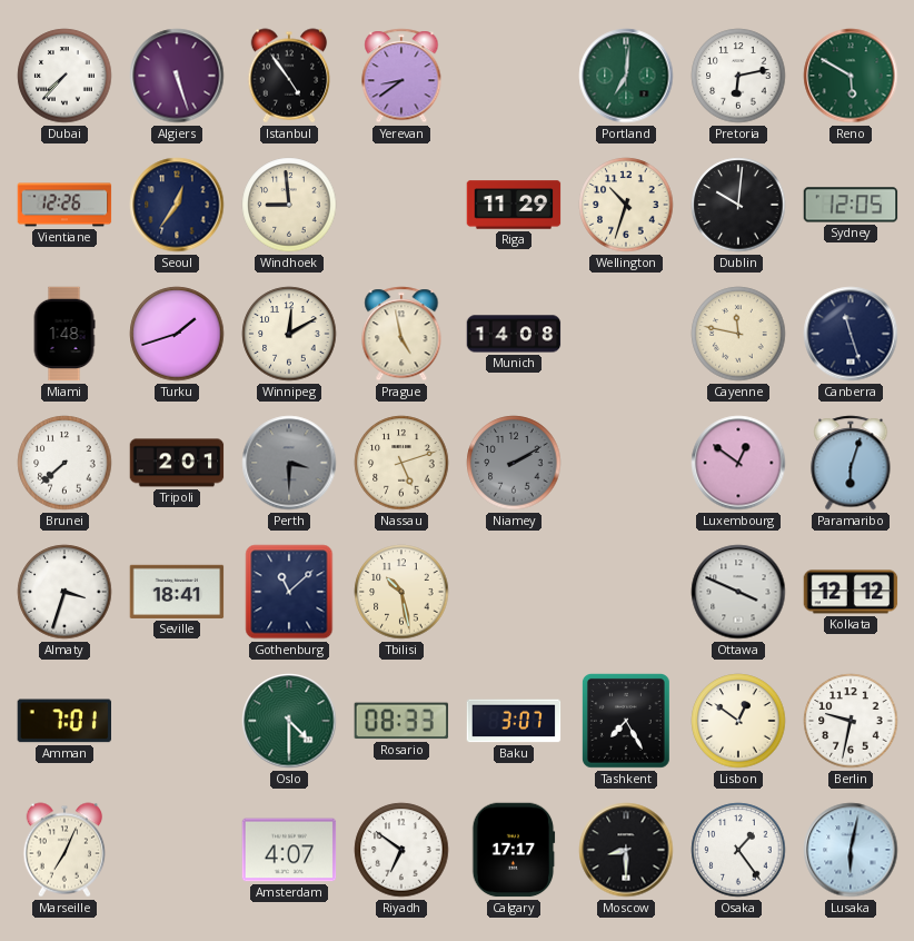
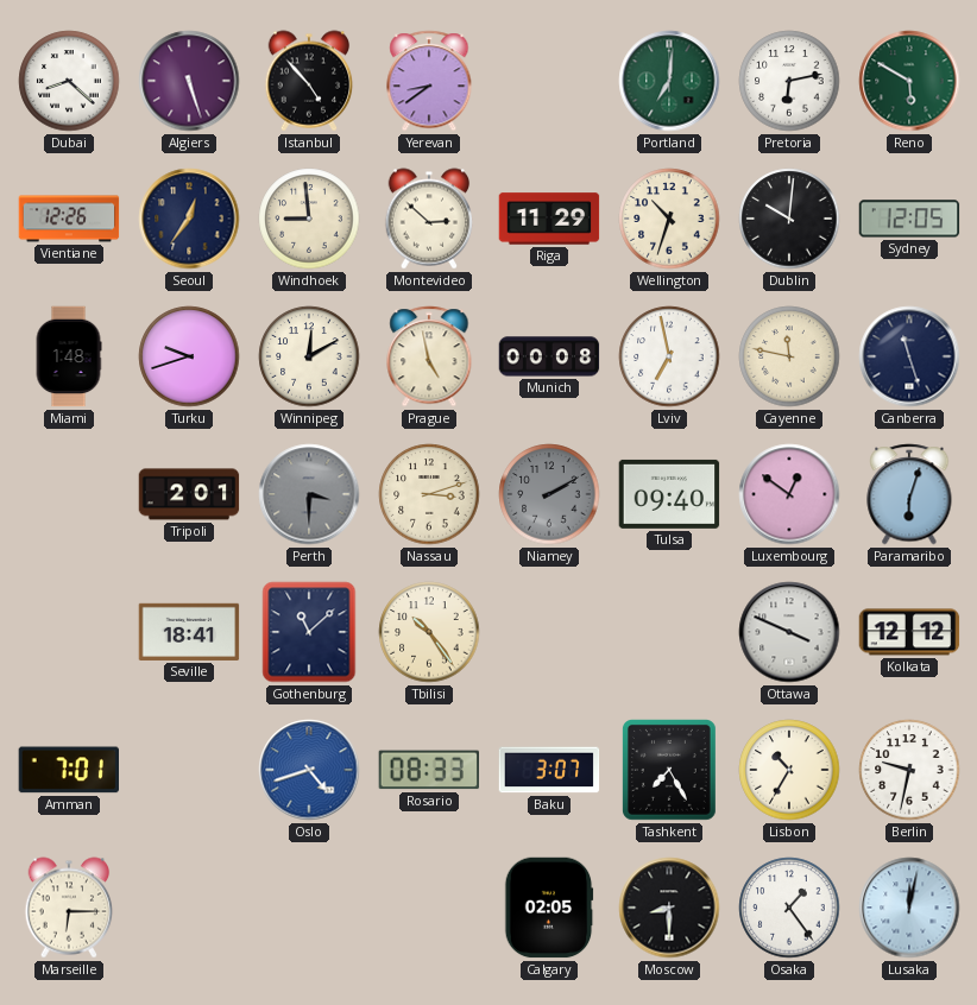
Dubai: 7:37 -> 8:22
Istanbul: 4:54 -> 4:53
Montevideo: none -> 2:52
Turku: 1:42 -> 9:42
Munich: 14:08 -> 00:08
Lviv: none -> 6:58
Brunei: 7:38 -> none
Nassau: 5:12 -> 3:12
Tulsa: none -> 09:40
Almaty: 3:33 -> none
Tbilisi: 10:28 -> 10:24
Oslo: 4:30 -> 4:42
Oslo dial: green -> blue
Lisbon: 12:51 -> 10:35
Marseille: 7:04 -> 6:15
Amsterdam: 4:07 -> none
Riyadh: 6:51 -> none
Calgary: 17:17 -> 02:05
Lusaka: 6:02 -> 12:02
